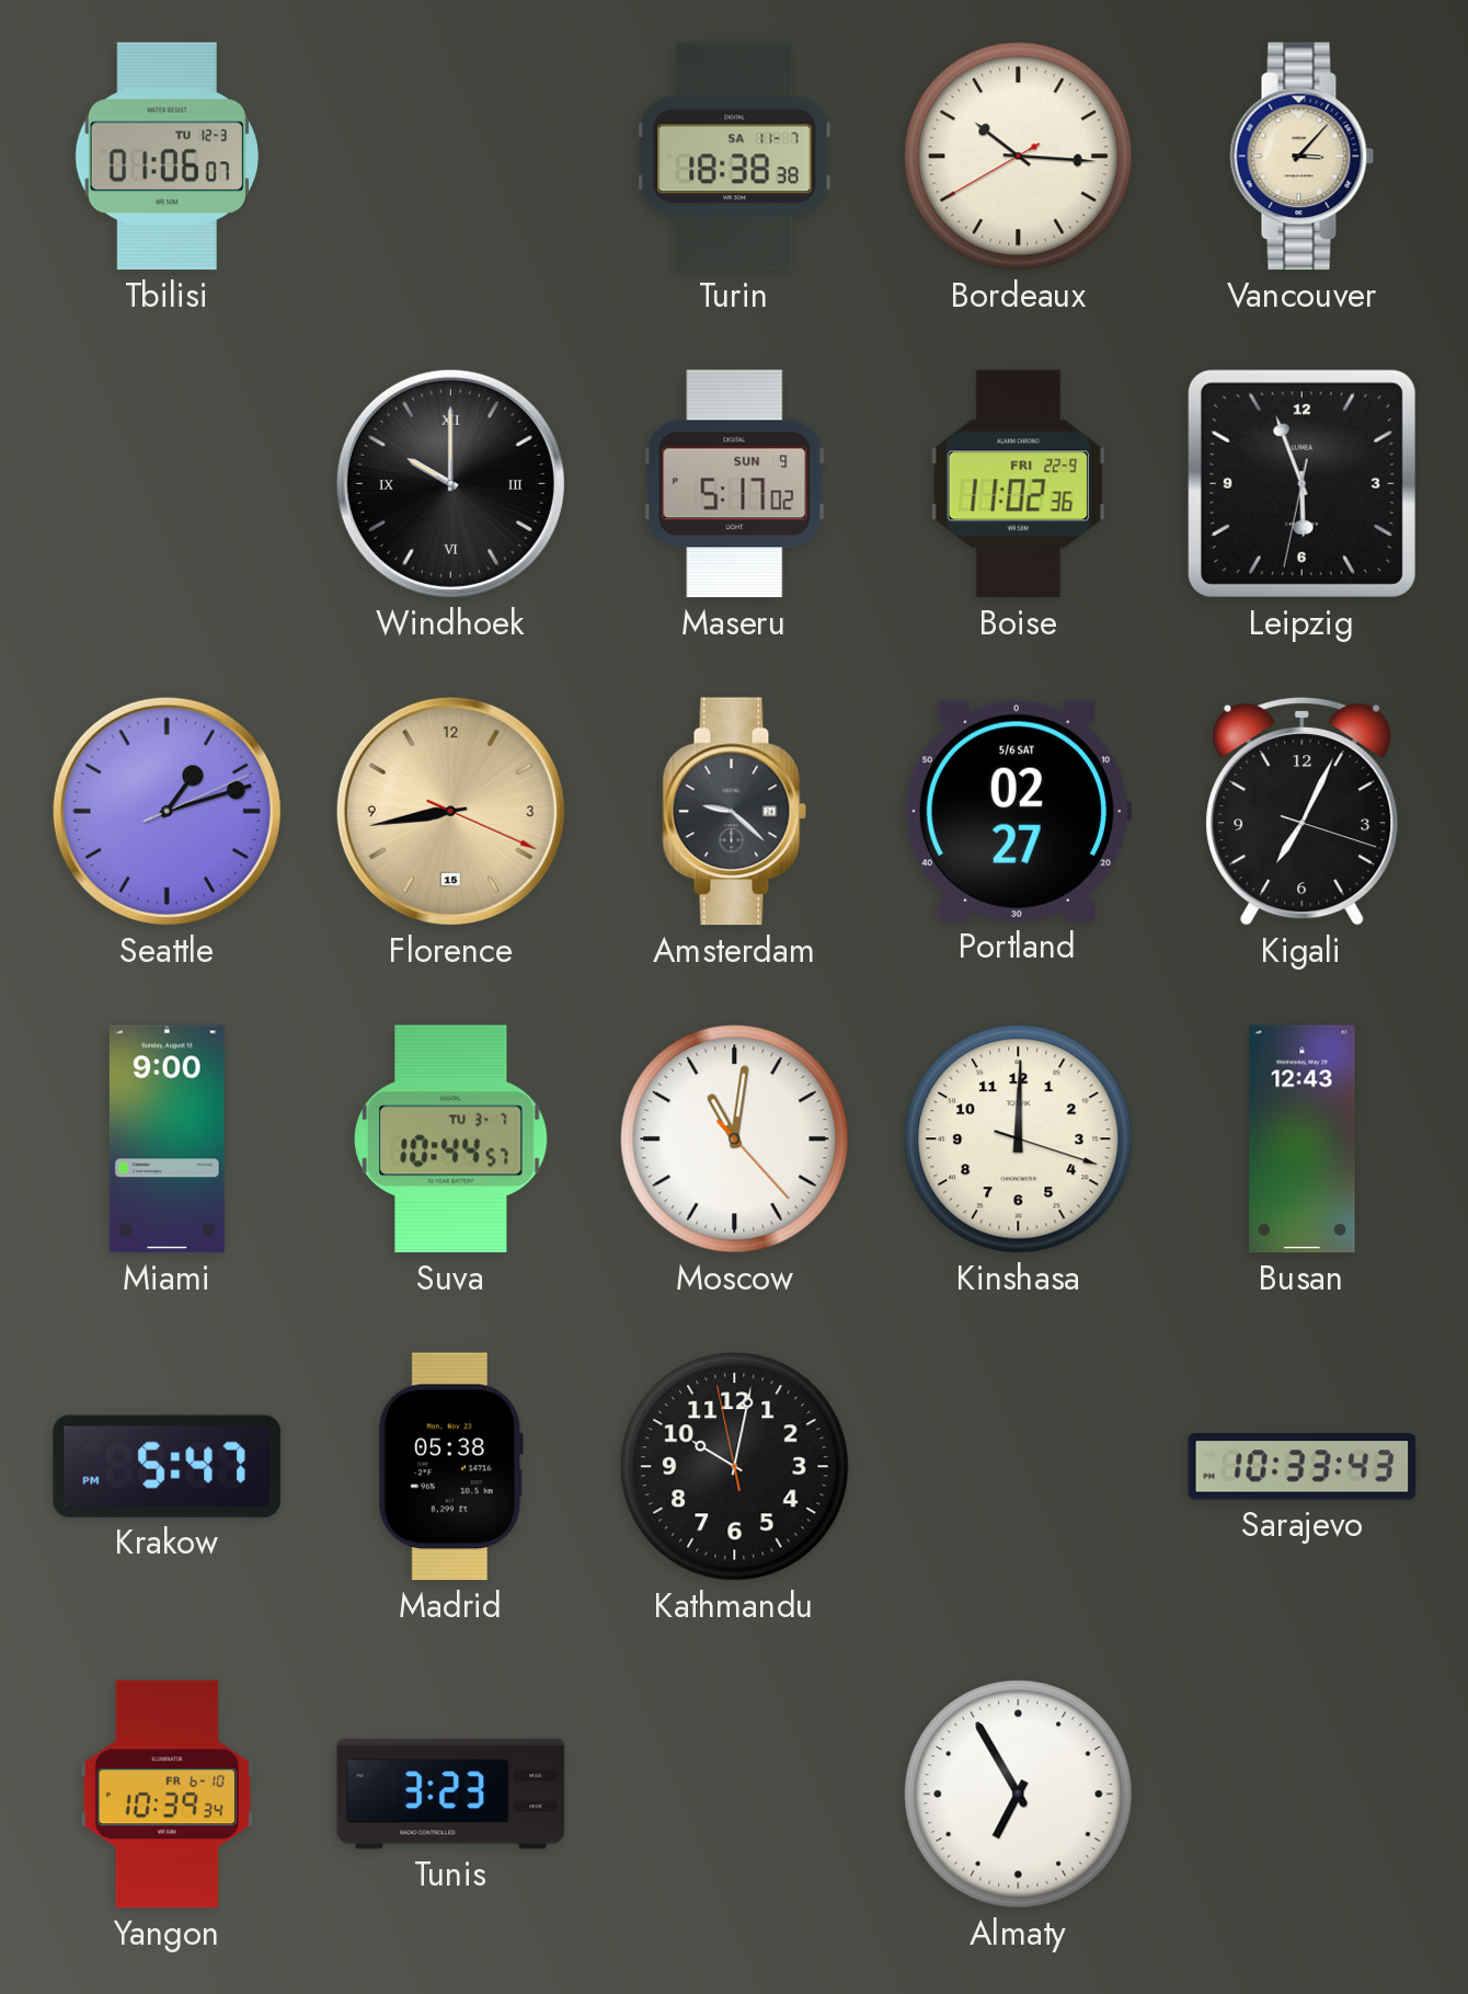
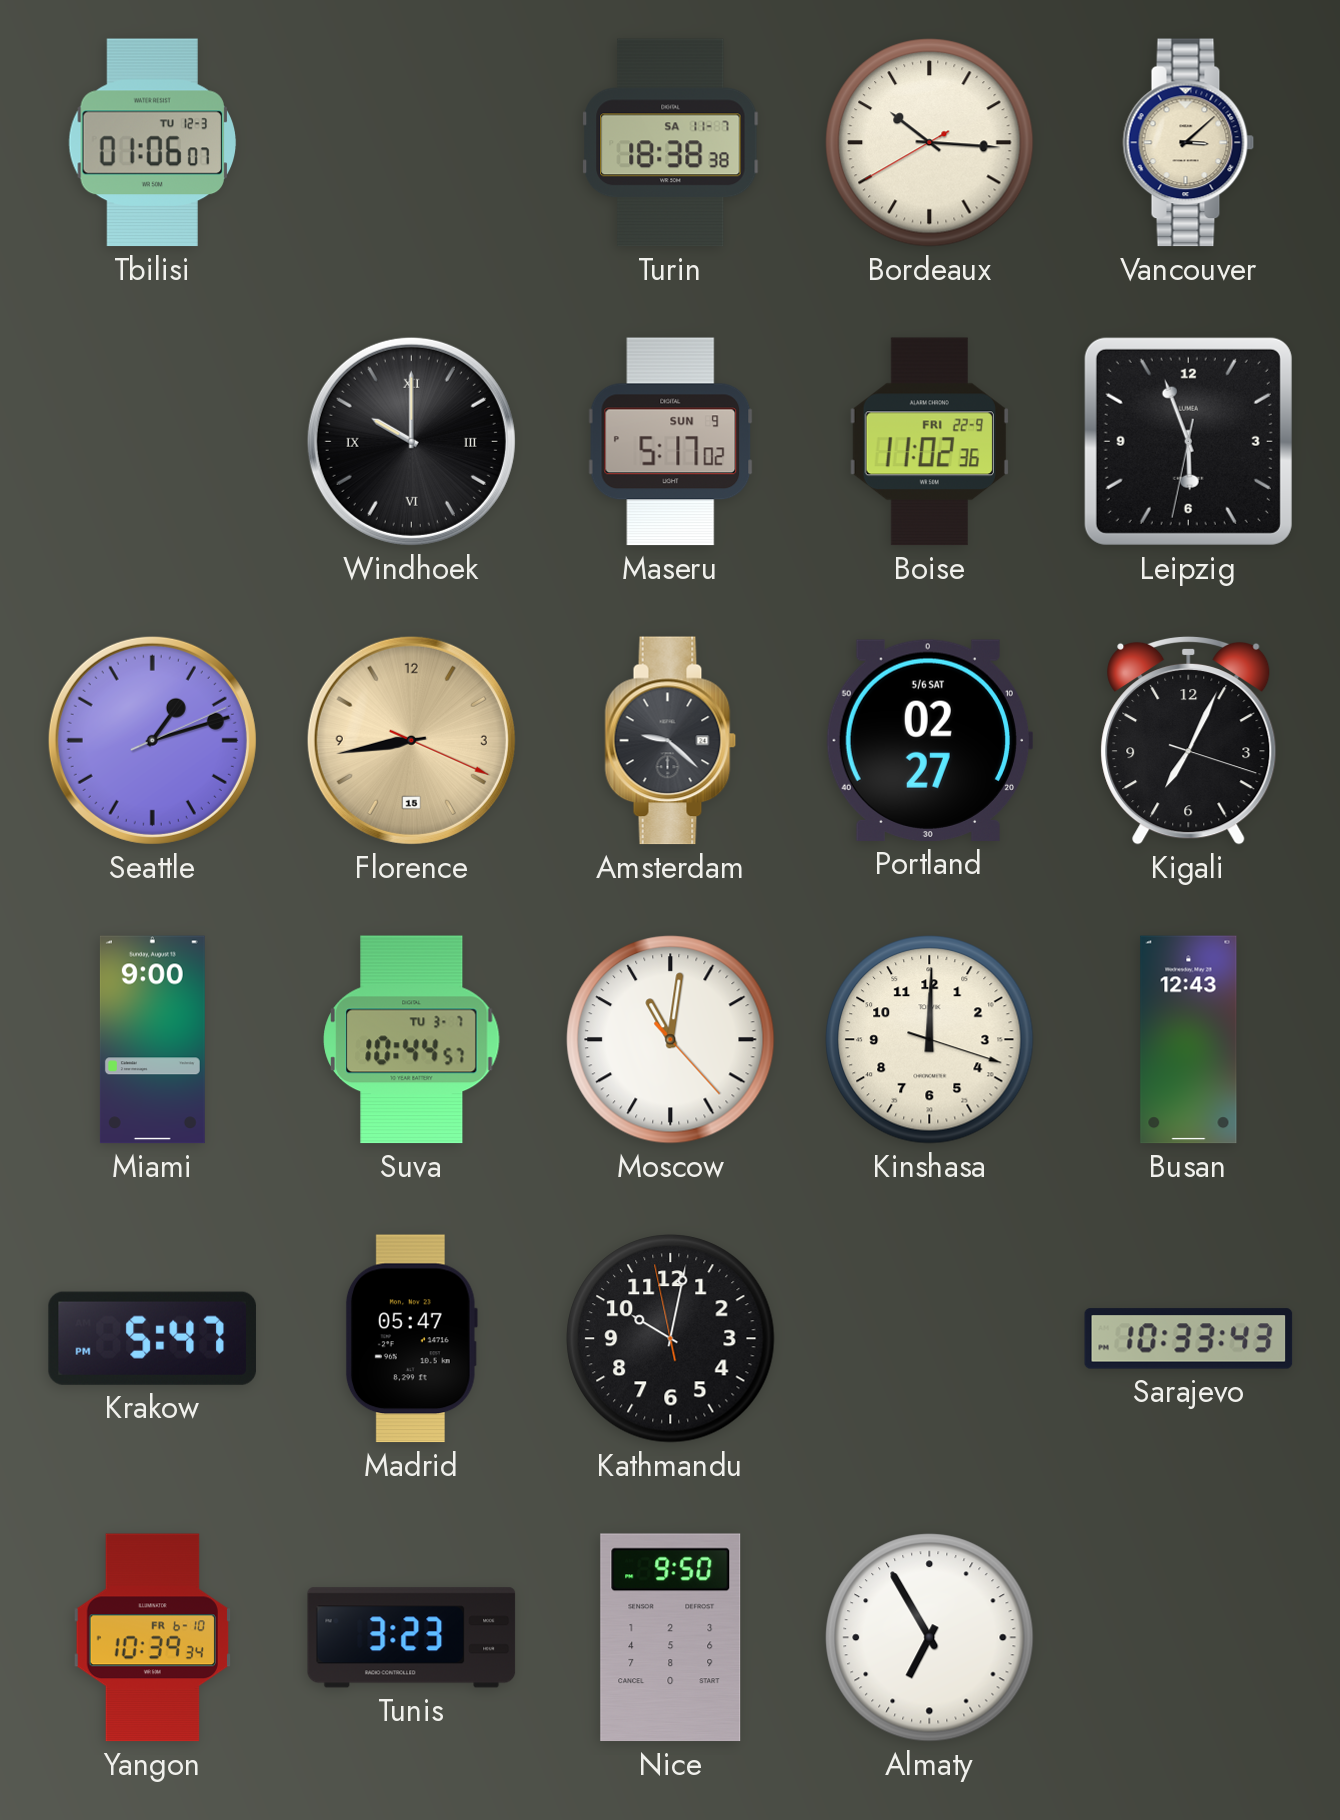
Vancouver: 3:07 -> 3:08
Madrid: 05:38 -> 05:47
Nice: none -> 9:50
